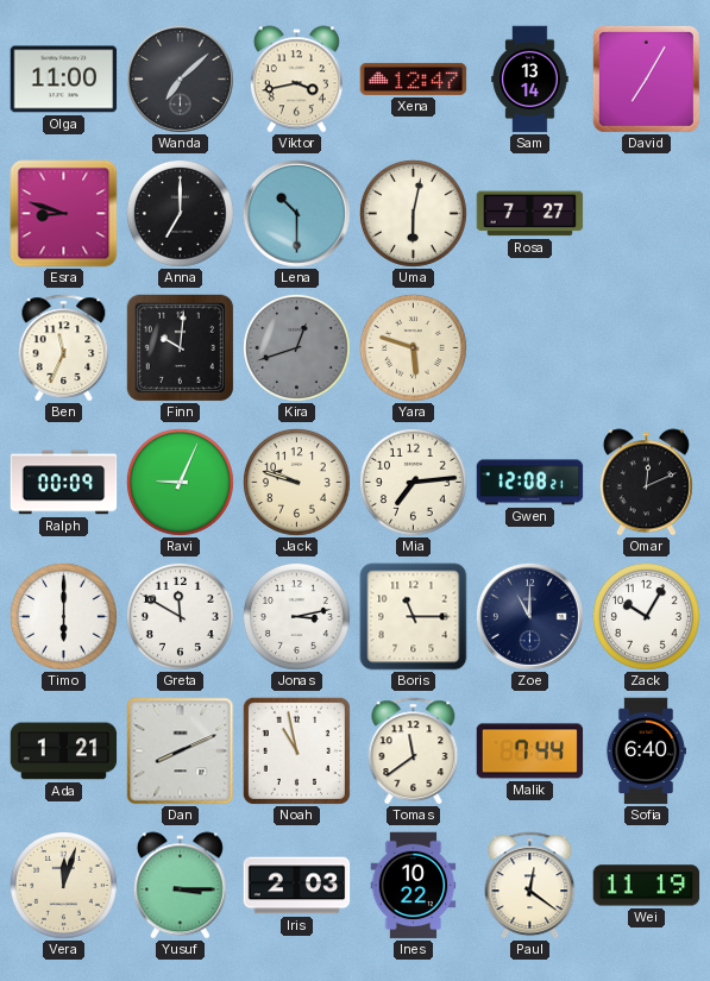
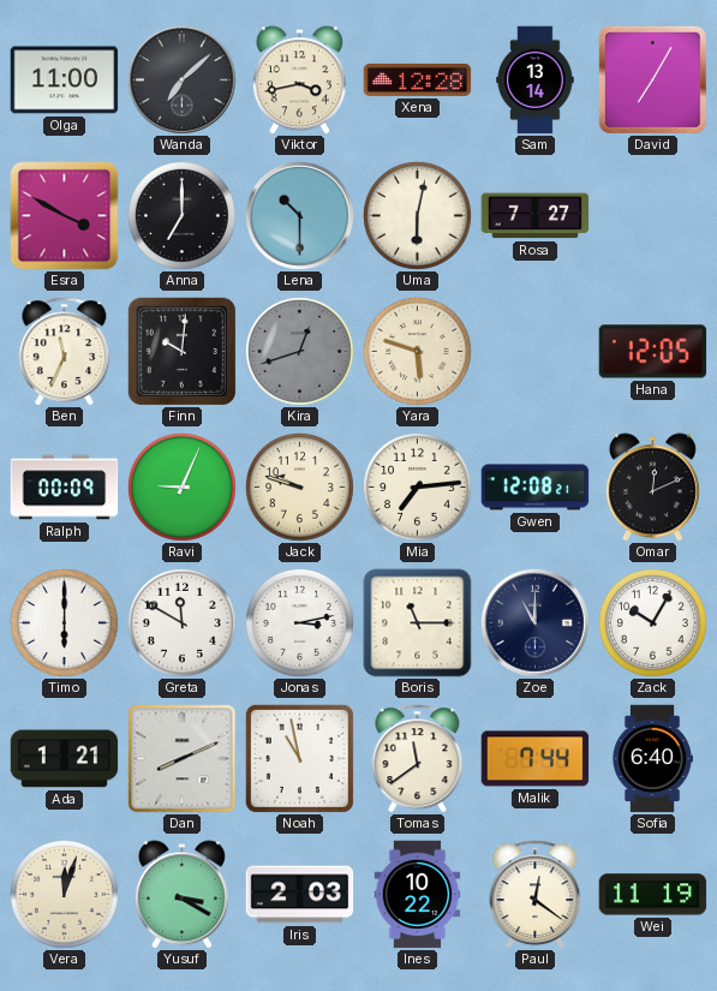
Xena: 12:47 -> 12:28
Esra: 8:48 -> 3:50
Hana: none -> 12:05
Yusuf: 3:15 -> 3:20
